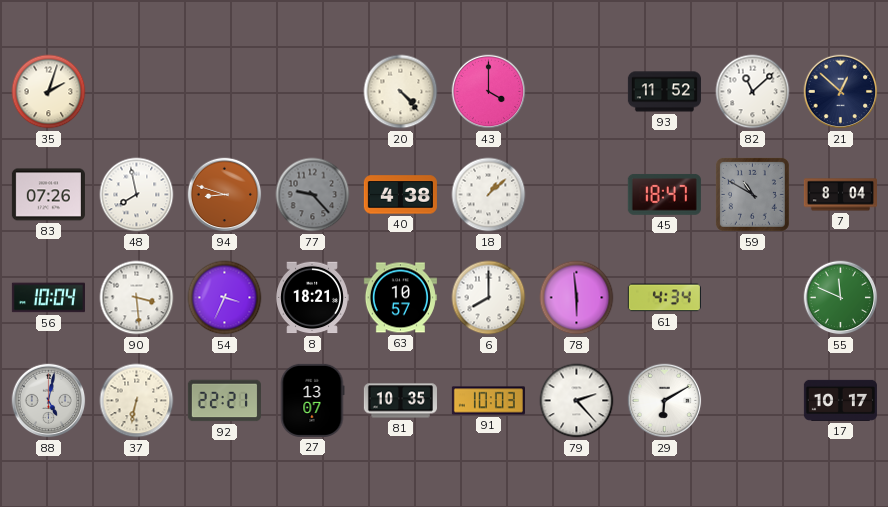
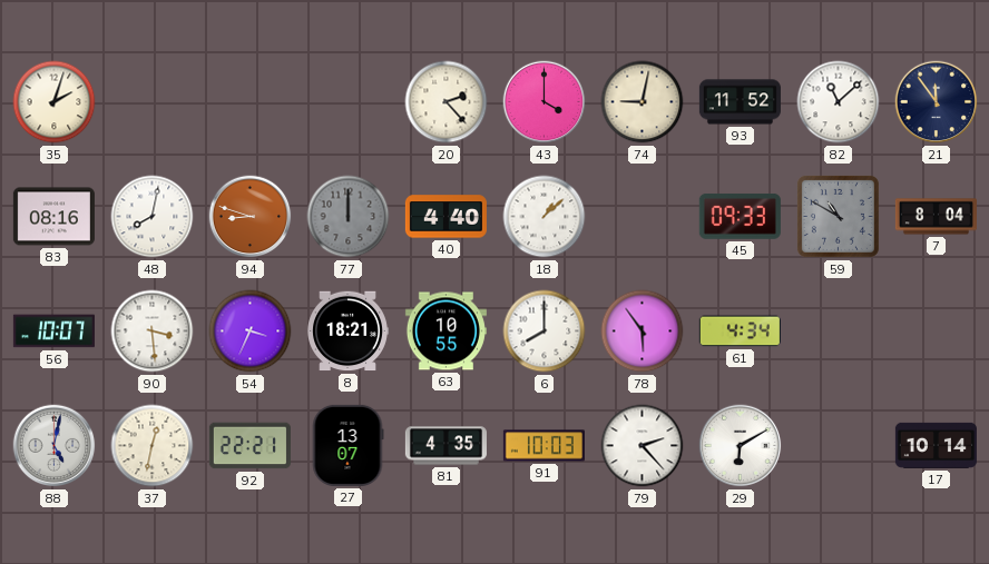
20: 4:23 -> 2:23
74: none -> 9:02
21: 12:52 -> 11:54
83: 07:26 -> 08:16
48: 7:58 -> 8:02
77: 9:23 -> 12:00
40: 4:38 -> 4:40
45: 18:47 -> 09:33
56: 10:04 -> 10:07
63: 10:57 -> 10:55
78: 5:59 -> 5:54
55: 11:49 -> none
37: 6:32 -> 12:32
81: 10:35 -> 4:35
17: 10:17 -> 10:14
